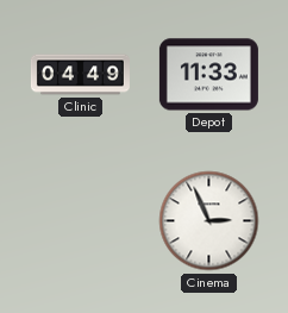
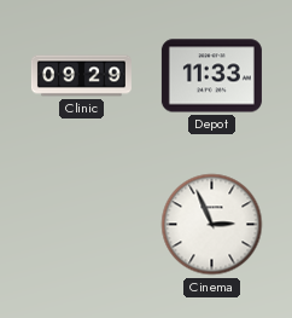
Clinic: 04:49 -> 09:29
